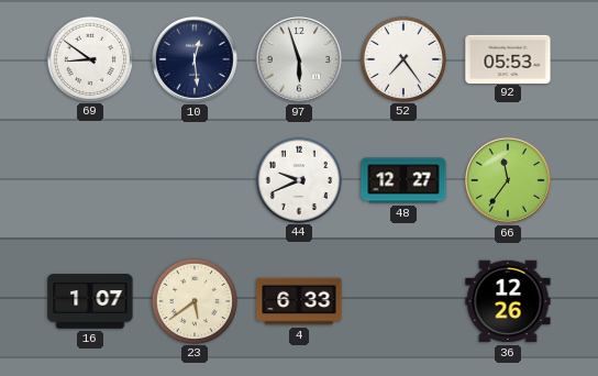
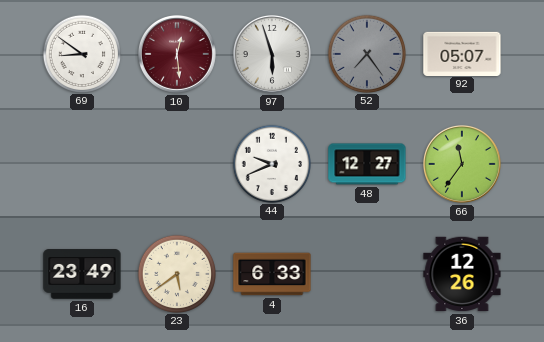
10 dial: navy -> burgundy
52 dial: white -> grey
92: 05:53 -> 05:07
16: 1:07 -> 23:49
